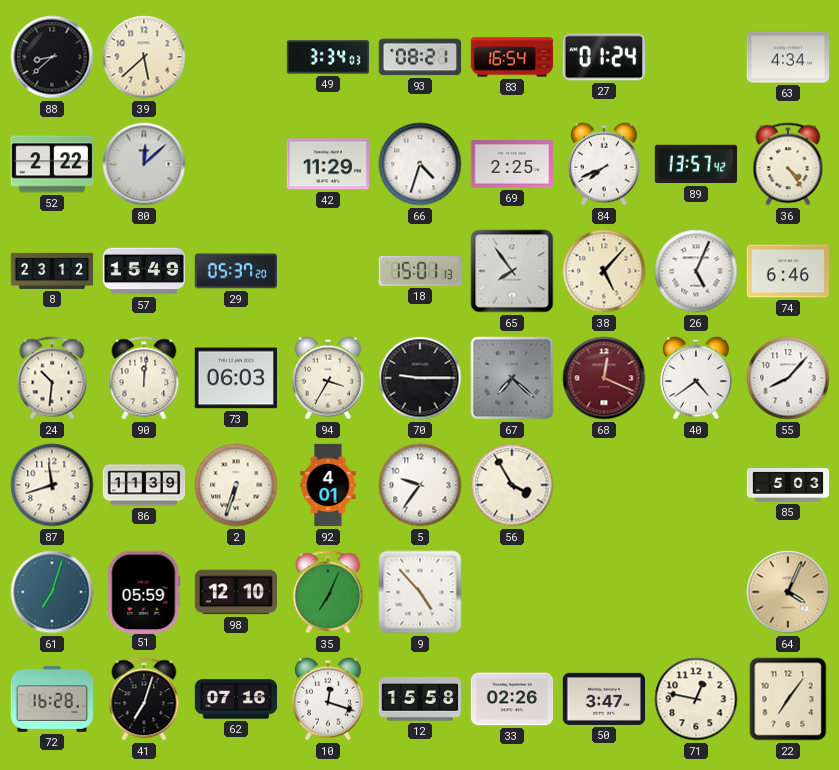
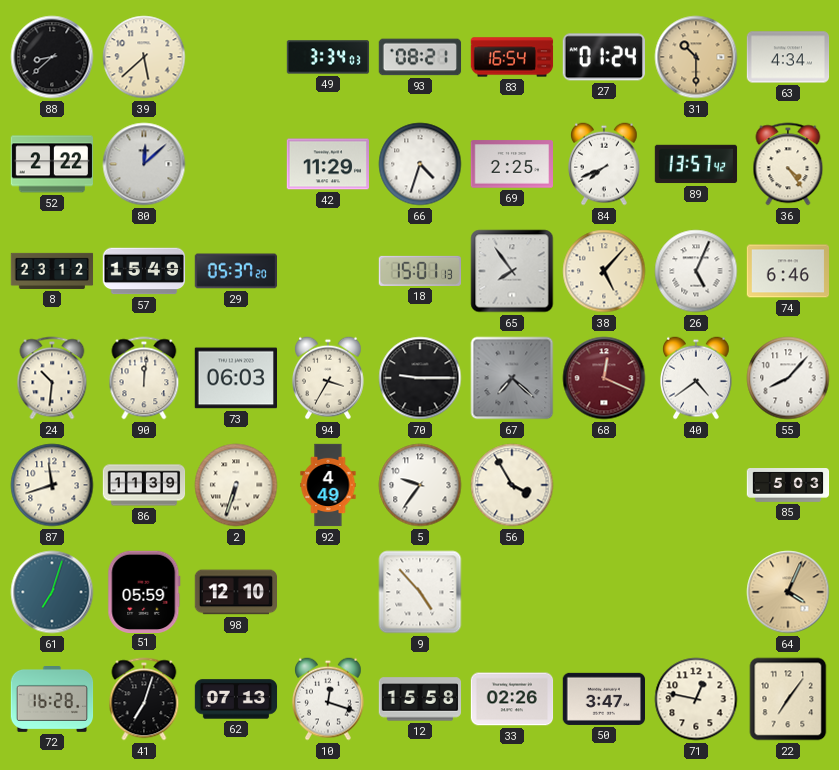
31: none -> 10:30
92: 4:01 -> 4:49
35: 7:04 -> none
62: 07:16 -> 07:13
